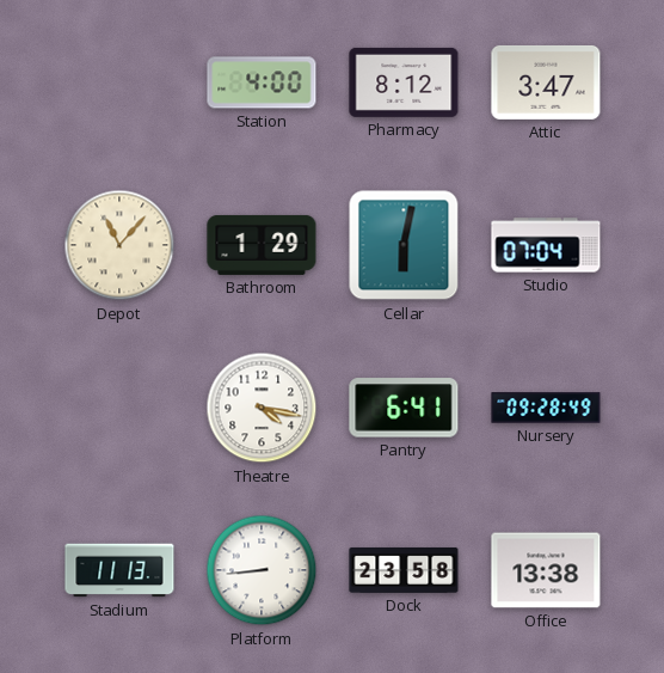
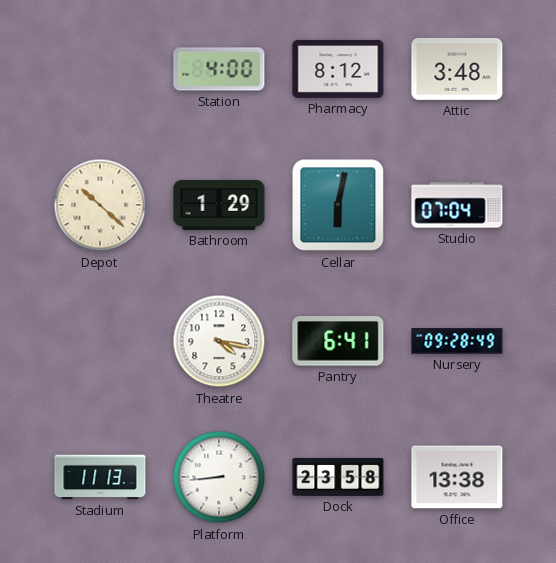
Attic: 3:47 -> 3:48
Depot: 11:07 -> 10:22
